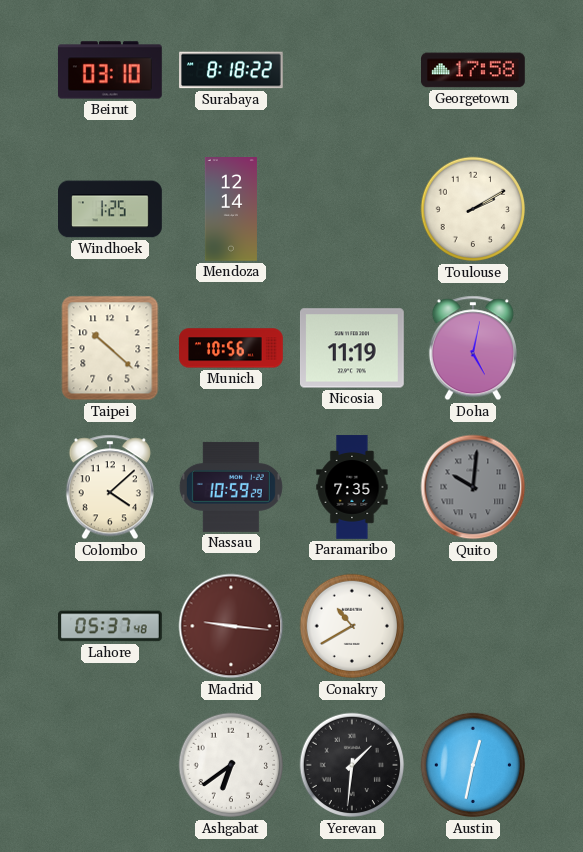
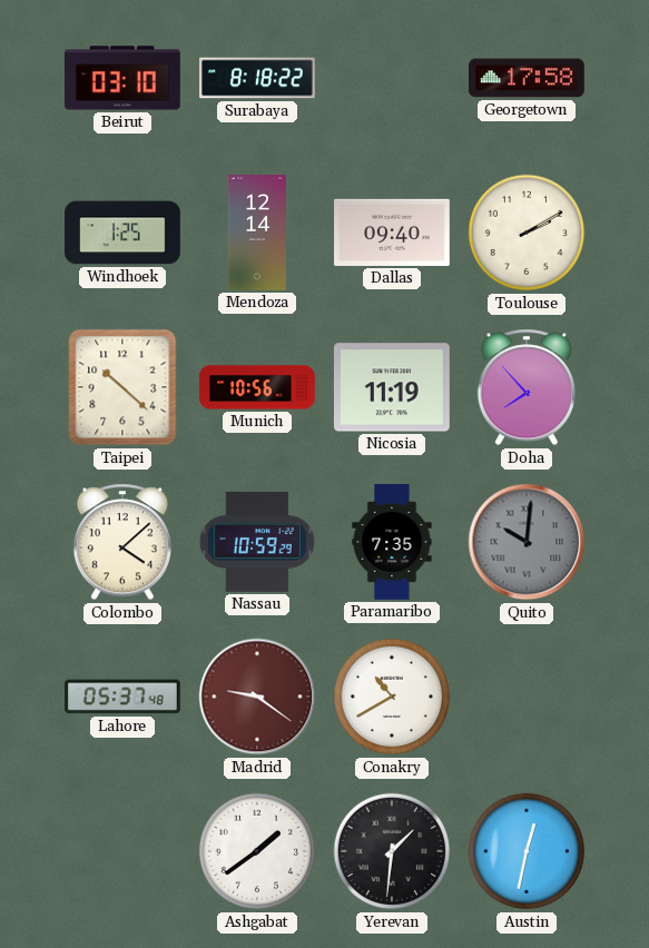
Dallas: none -> 09:40
Doha: 5:02 -> 7:53
Madrid: 9:16 -> 9:21
Ashgabat: 6:39 -> 1:39
